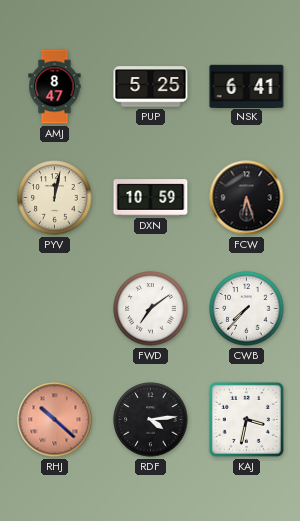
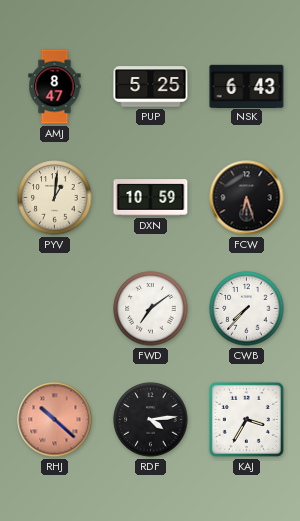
NSK: 6:41 -> 6:43
PYV: 12:02 -> 1:01
KAJ: 3:32 -> 3:35
